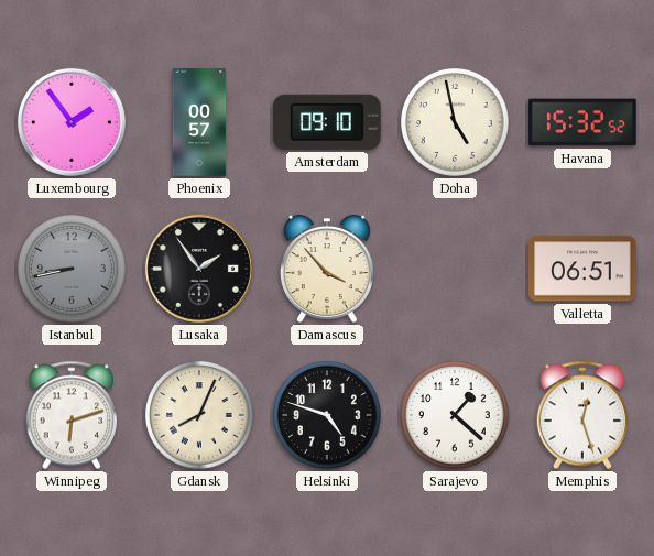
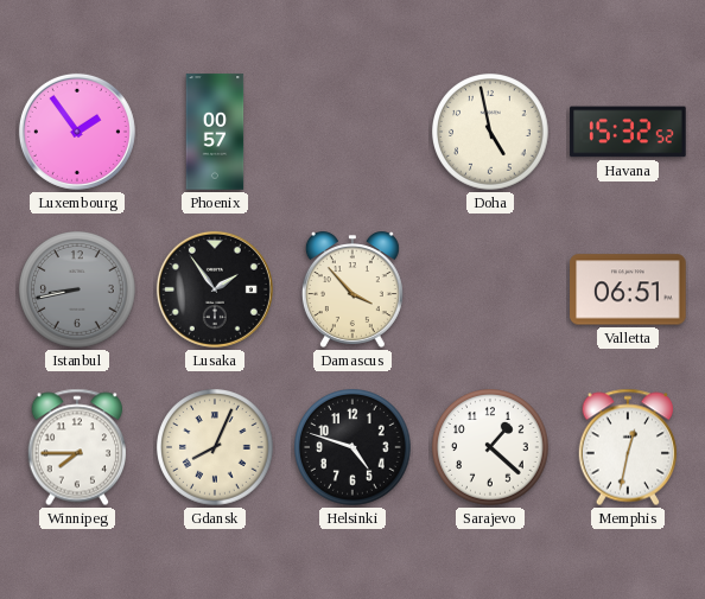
Amsterdam: 09:10 -> none
Winnipeg: 6:12 -> 7:45
Memphis: 12:27 -> 12:32
